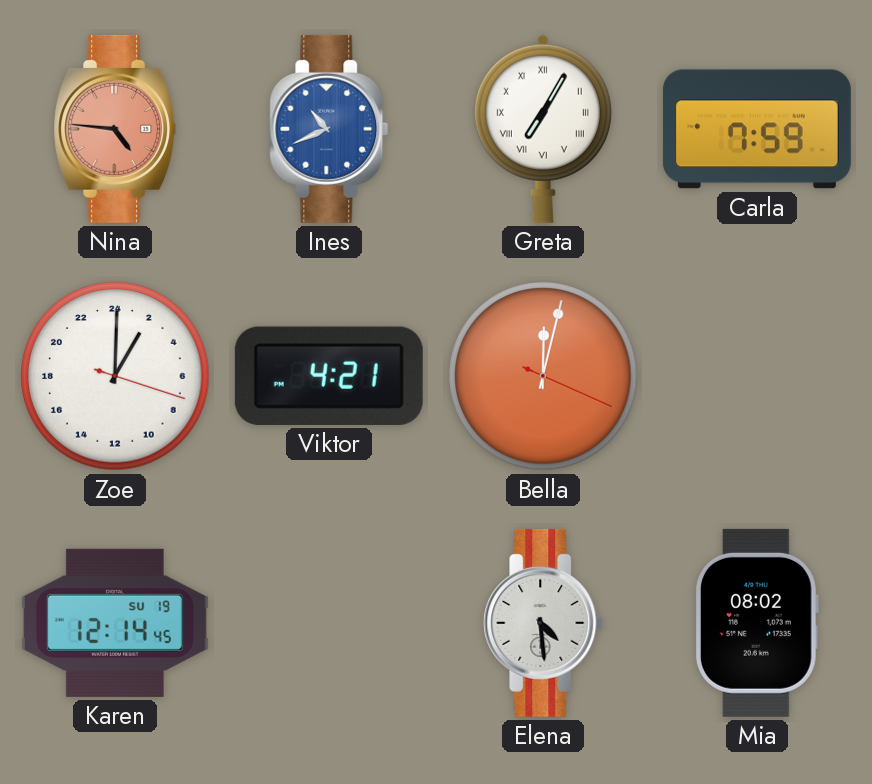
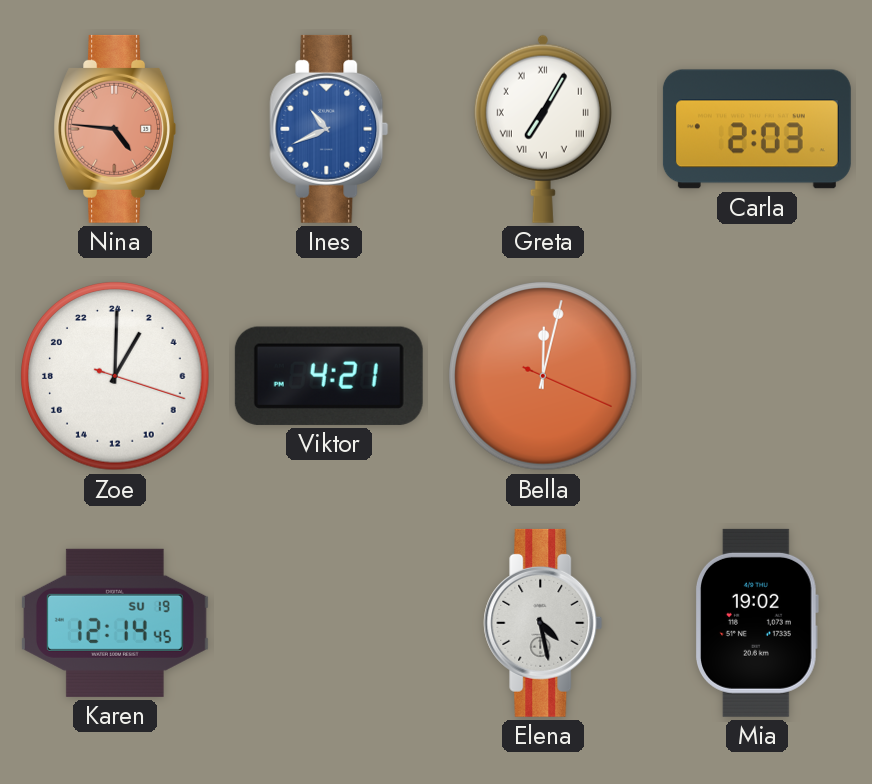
Carla: 7:59 -> 2:03
Elena: 4:29 -> 4:28
Mia: 08:02 -> 19:02
